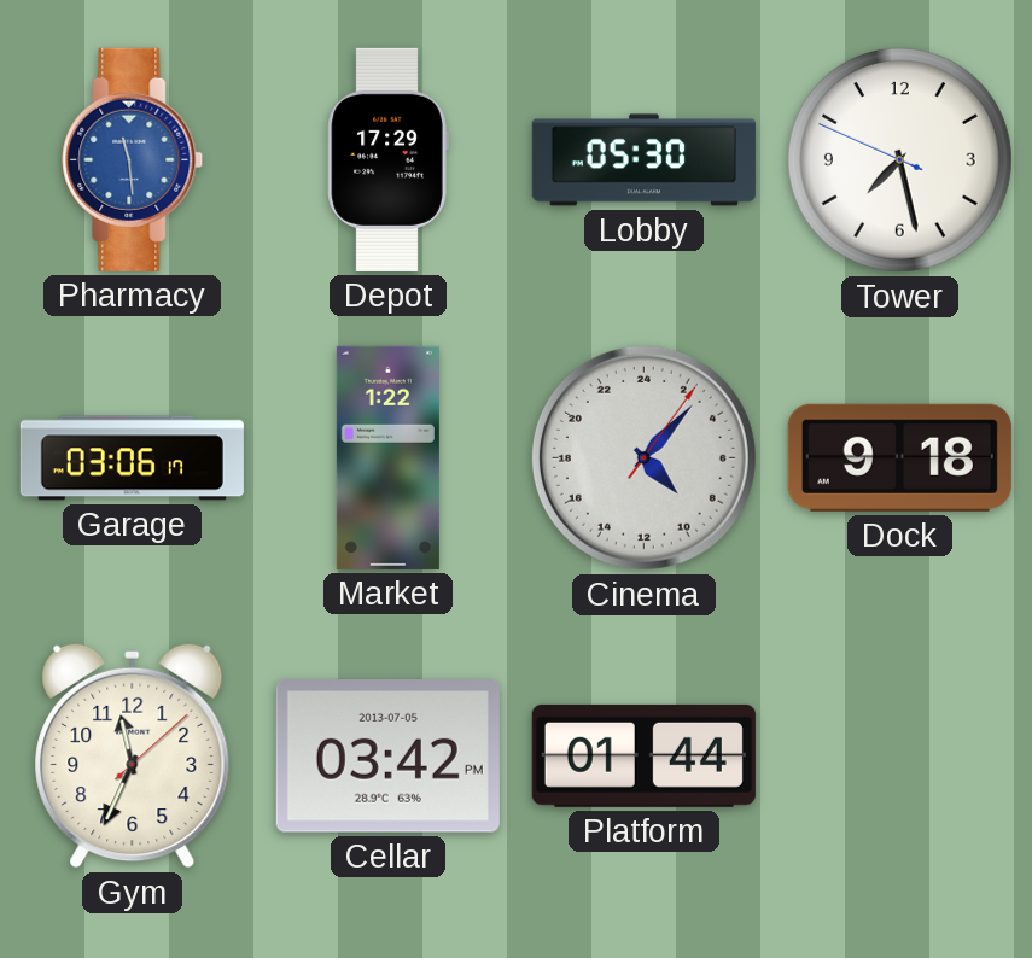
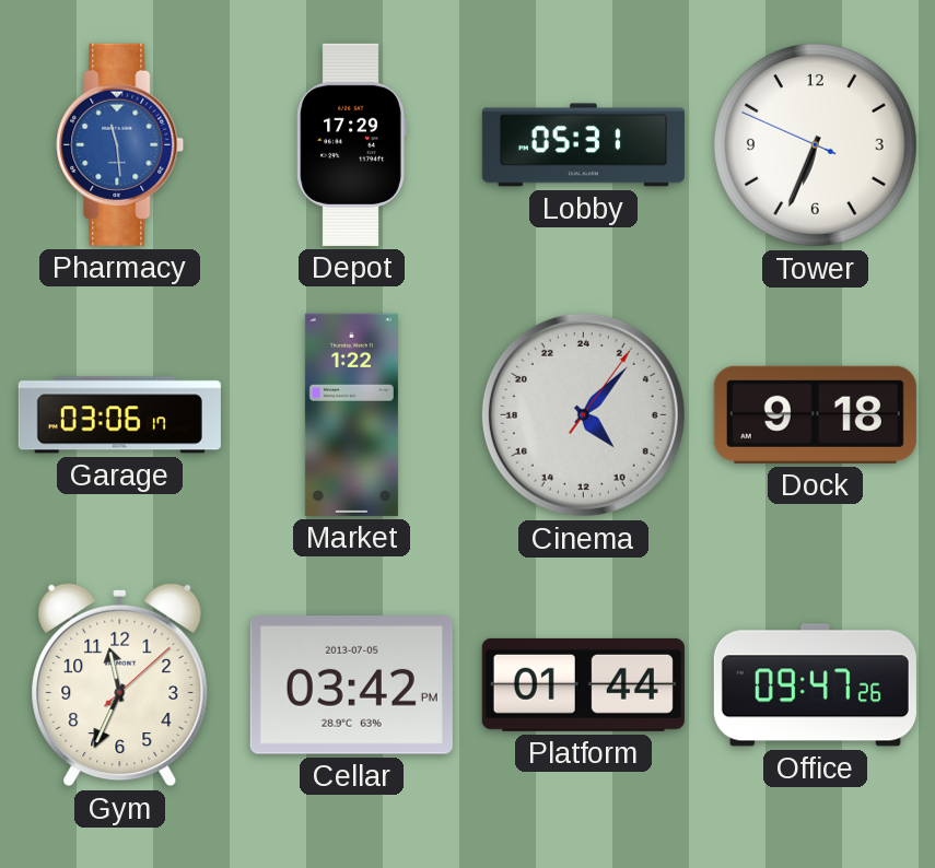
Lobby: 05:30 -> 05:31
Tower: 7:27 -> 6:33
Office: none -> 09:47
